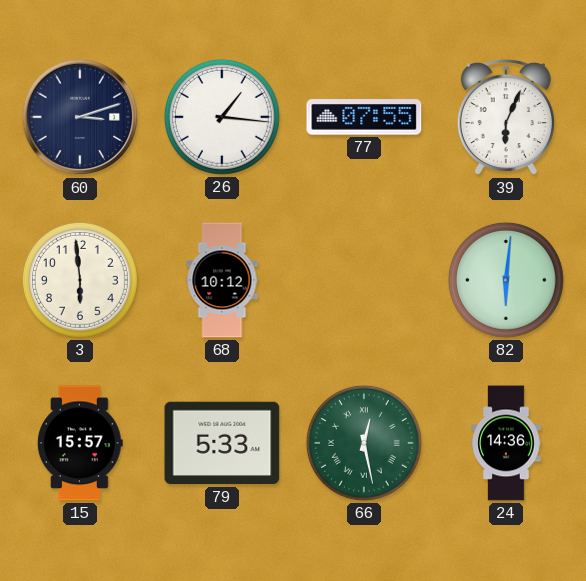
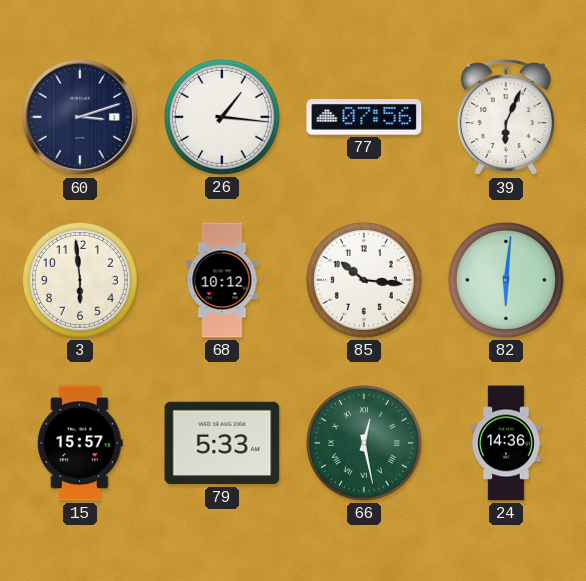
77: 07:55 -> 07:56
85: none -> 10:16
